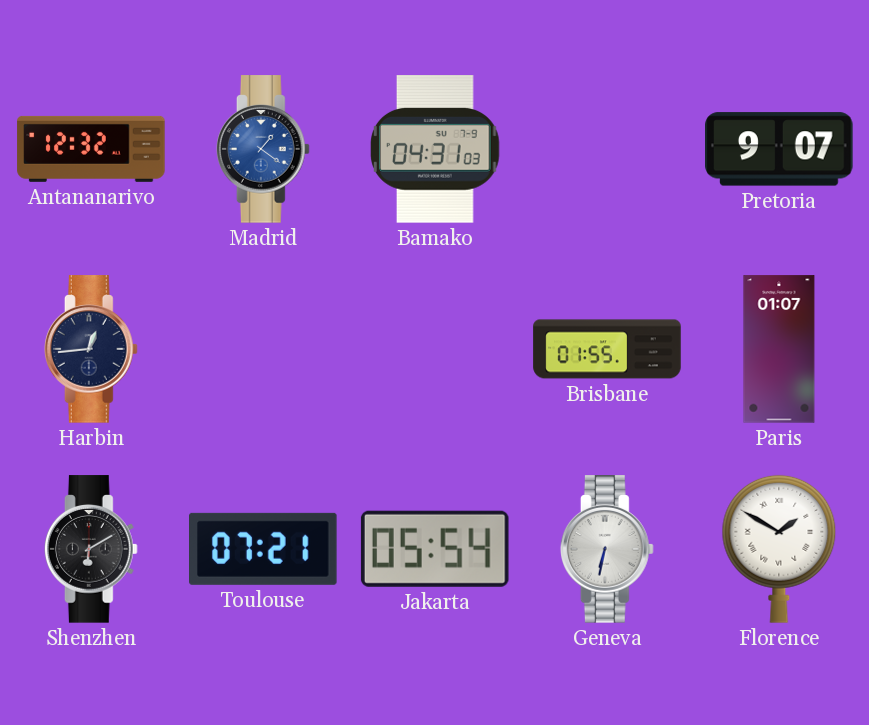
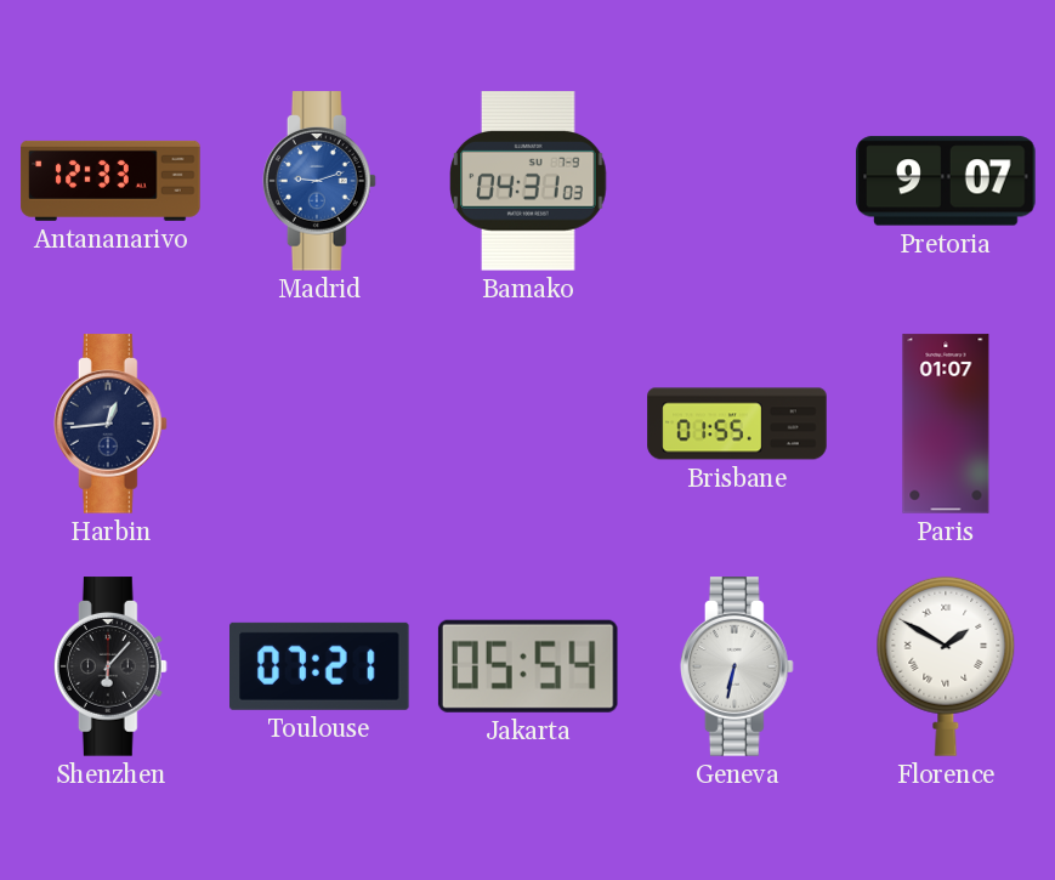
Antananarivo: 12:32 -> 12:33
Madrid: 1:21 -> 9:12
Shenzhen: 6:10 -> 6:07
